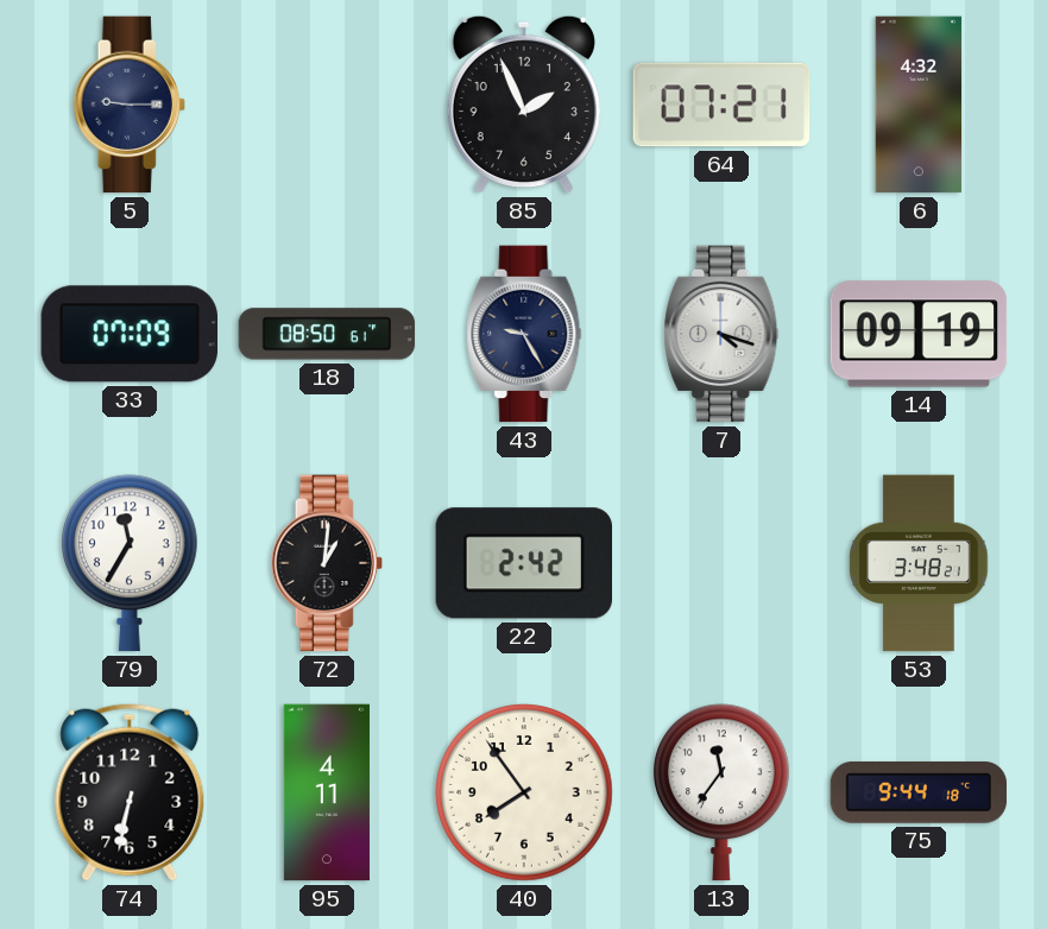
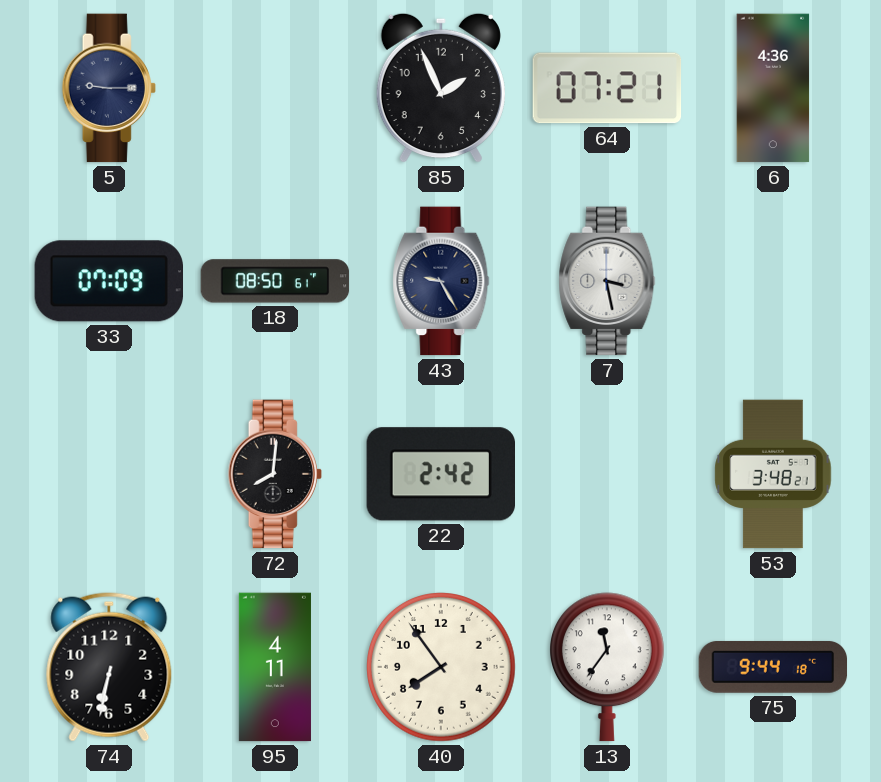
6: 4:32 -> 4:36
7: 4:18 -> 3:28
14: 09:19 -> none
79: 11:35 -> none
72: 1:01 -> 8:01
